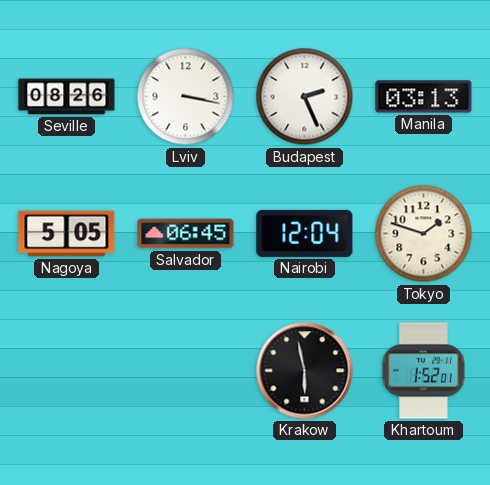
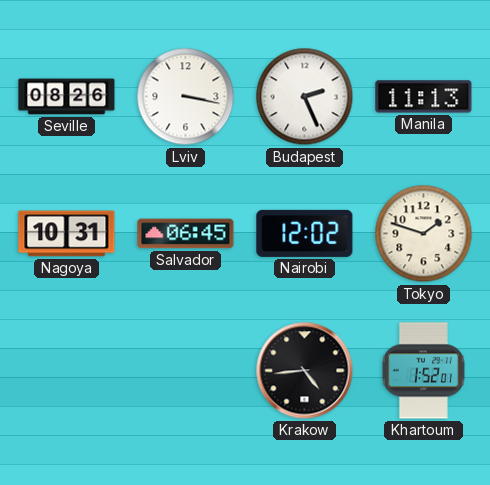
Manila: 03:13 -> 11:13
Nagoya: 5:05 -> 10:31
Nairobi: 12:04 -> 12:02
Krakow: 5:58 -> 4:44
